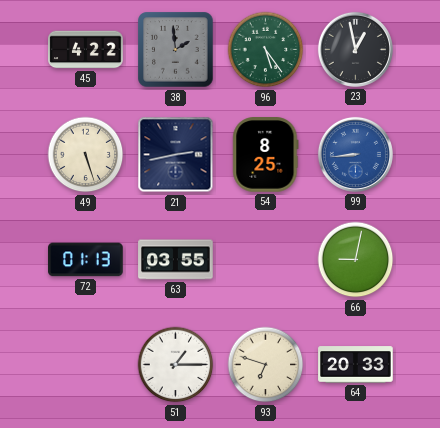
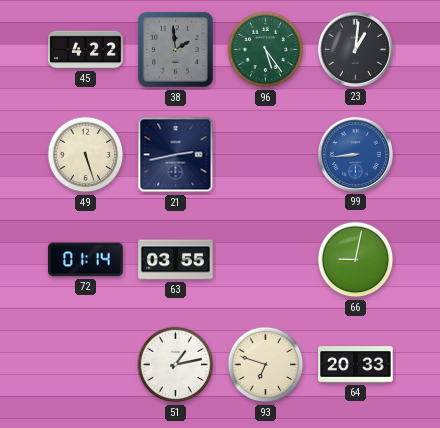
23: 12:58 -> 1:01
54: 8:25 -> none
72: 01:13 -> 01:14
51: 1:15 -> 1:13
